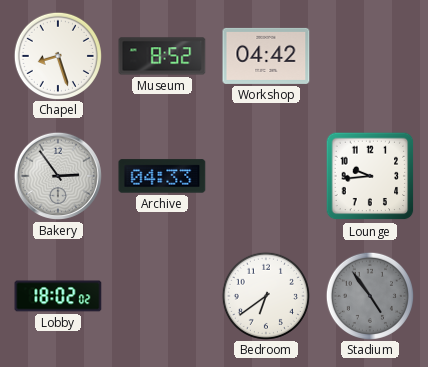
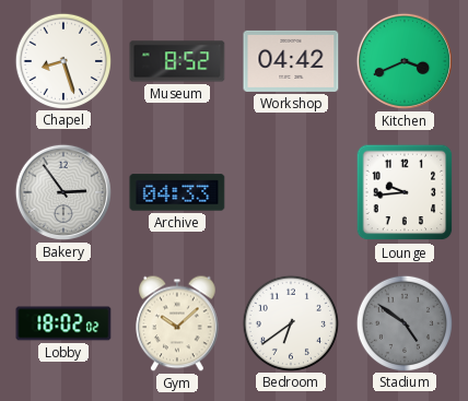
Kitchen: none -> 3:41
Gym: none -> 10:08
Stadium: 4:54 -> 4:51
